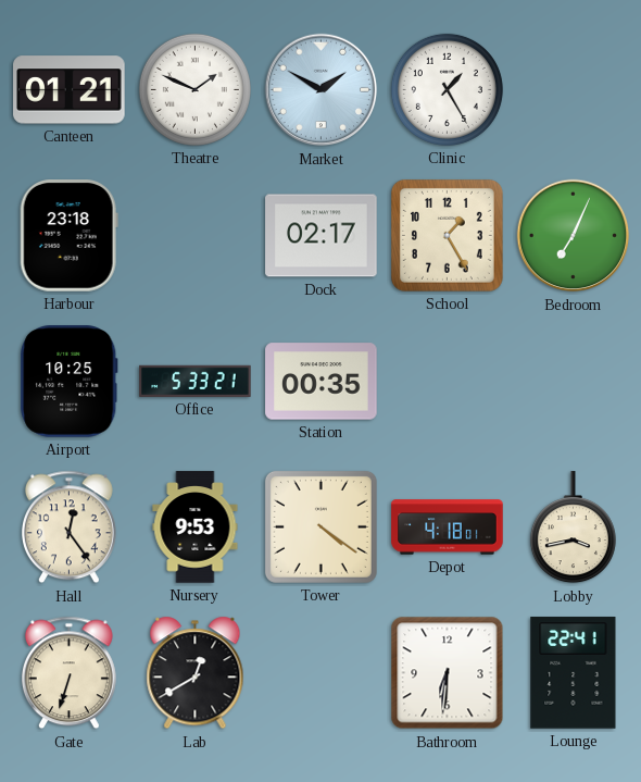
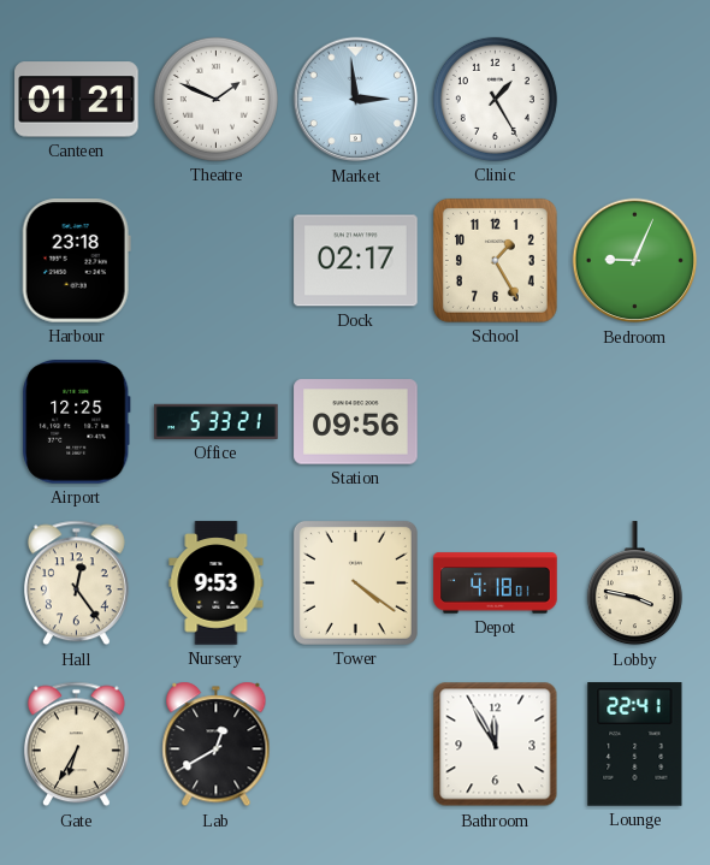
Market: 1:50 -> 2:59
Bedroom: 7:04 -> 9:04
Airport: 10:25 -> 12:25
Station: 00:35 -> 09:56
Lobby: 3:43 -> 3:47
Gate: 6:33 -> 6:35
Bathroom: 6:31 -> 11:55
